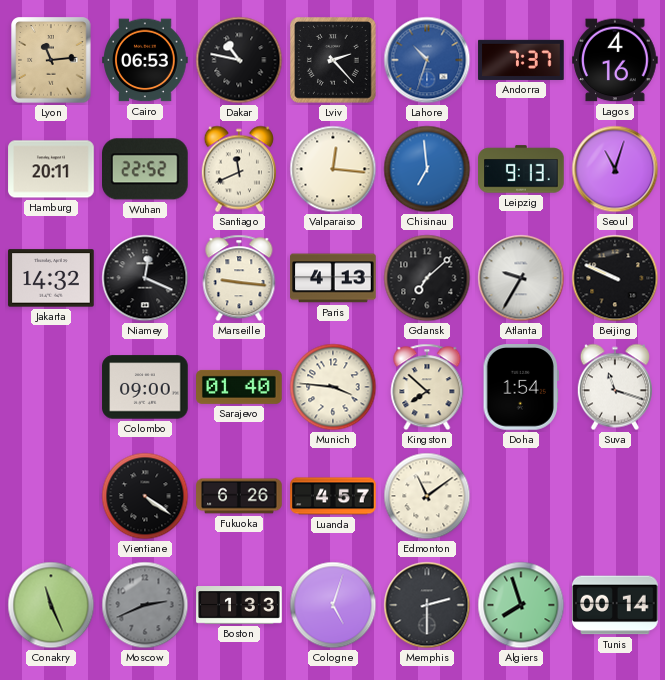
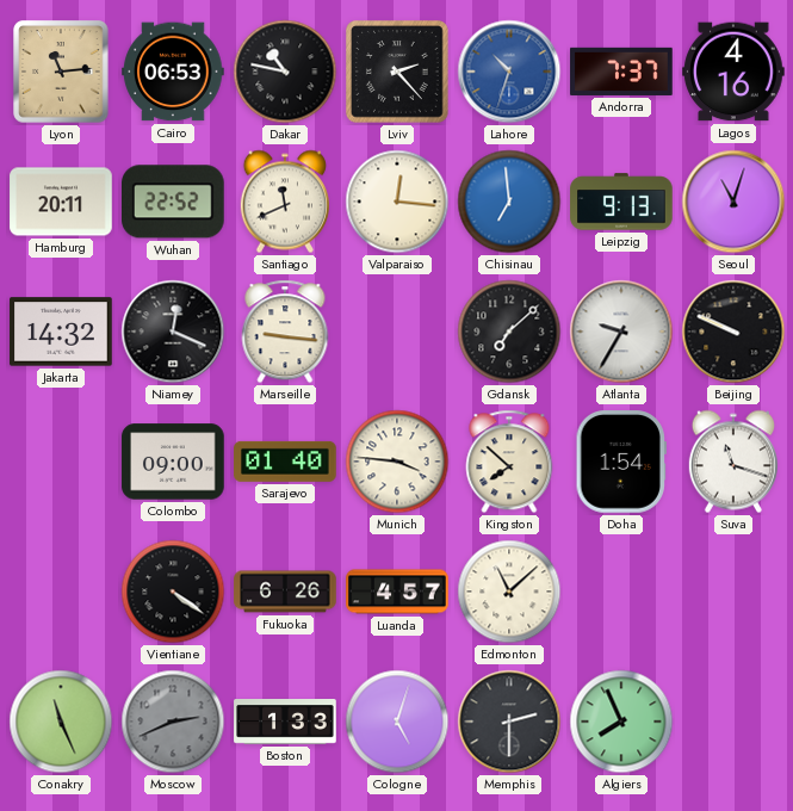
Paris: 4:13 -> none
Edmonton: 11:09 -> 11:08
Algiers: 7:57 -> 7:56
Tunis: 00:14 -> none
